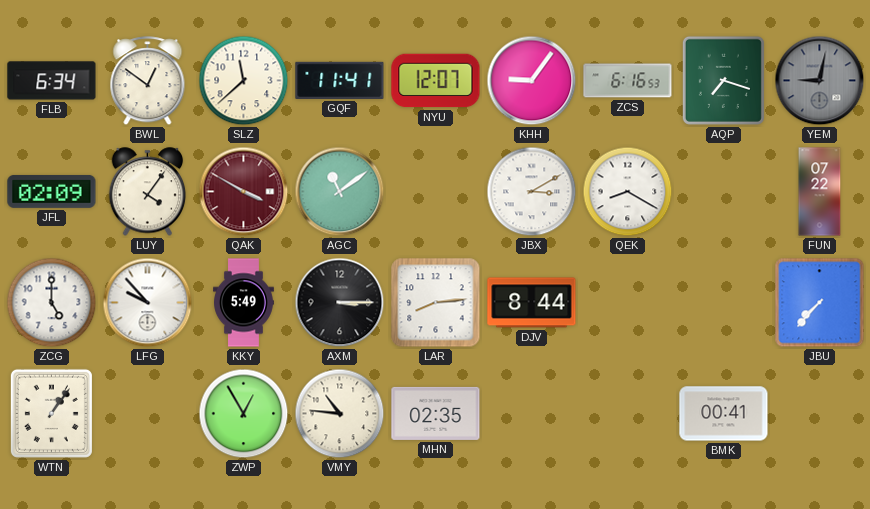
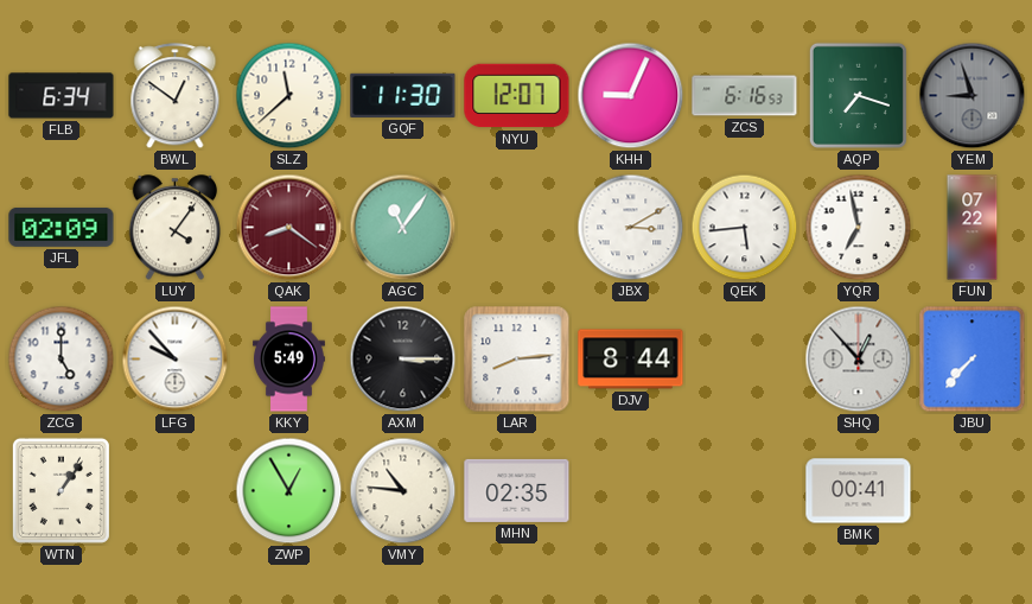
GQF: 11:41 -> 11:30
KHH: 9:06 -> 9:04
YEM: 9:02 -> 8:57
QAK: 3:50 -> 8:21
AGC: 11:09 -> 11:06
QEK: 8:20 -> 5:44
YQR: none -> 6:58
SHQ: none -> 12:53
